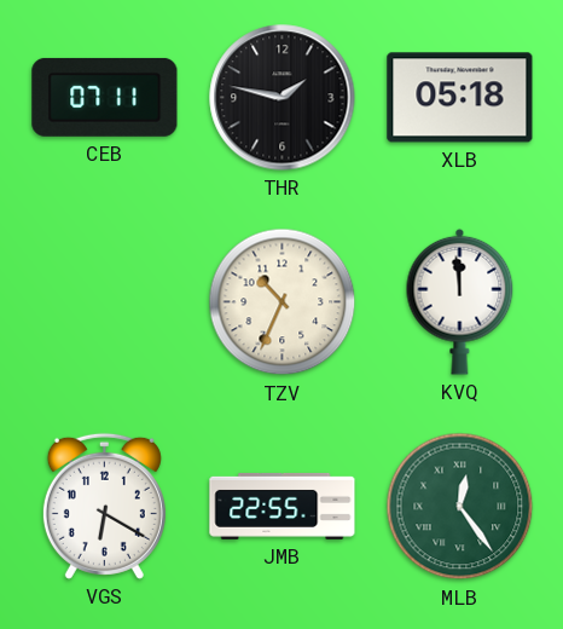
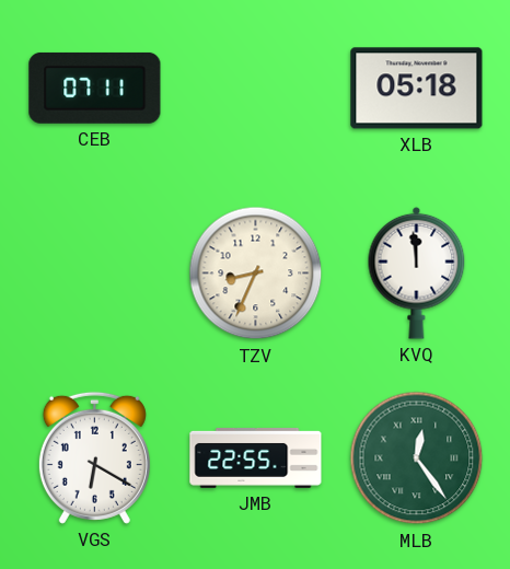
THR: 1:47 -> none
TZV: 10:34 -> 8:34
